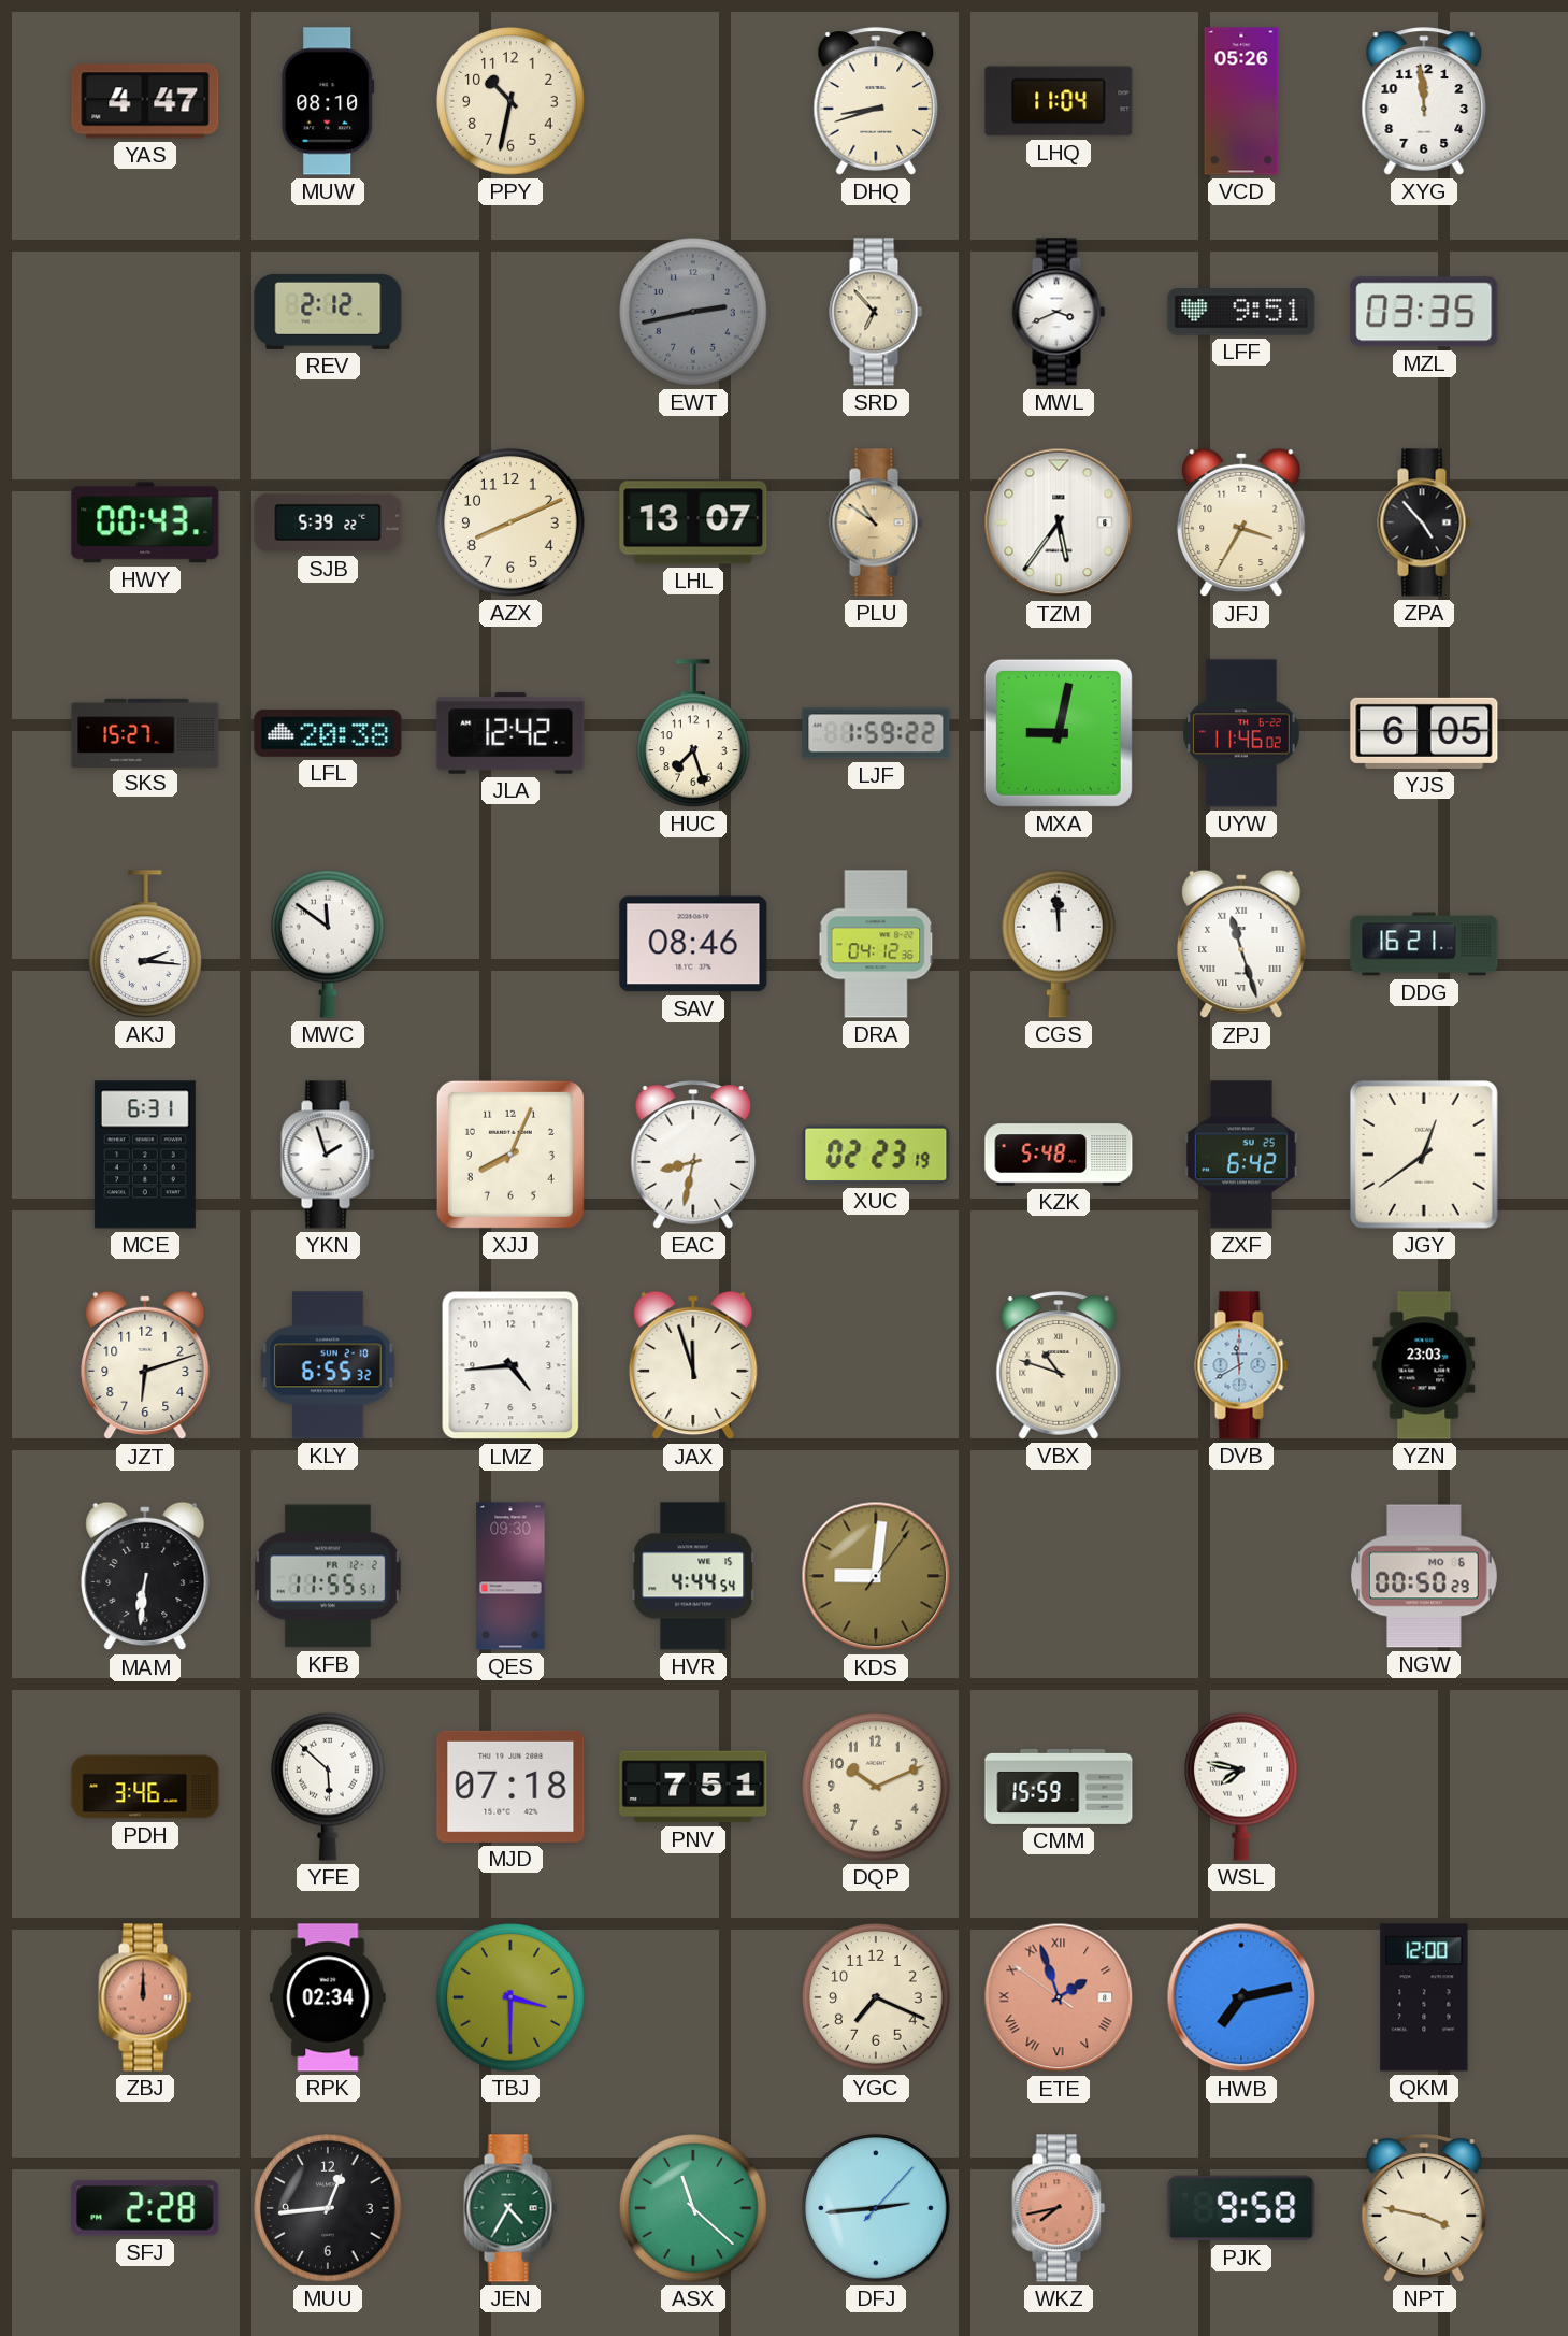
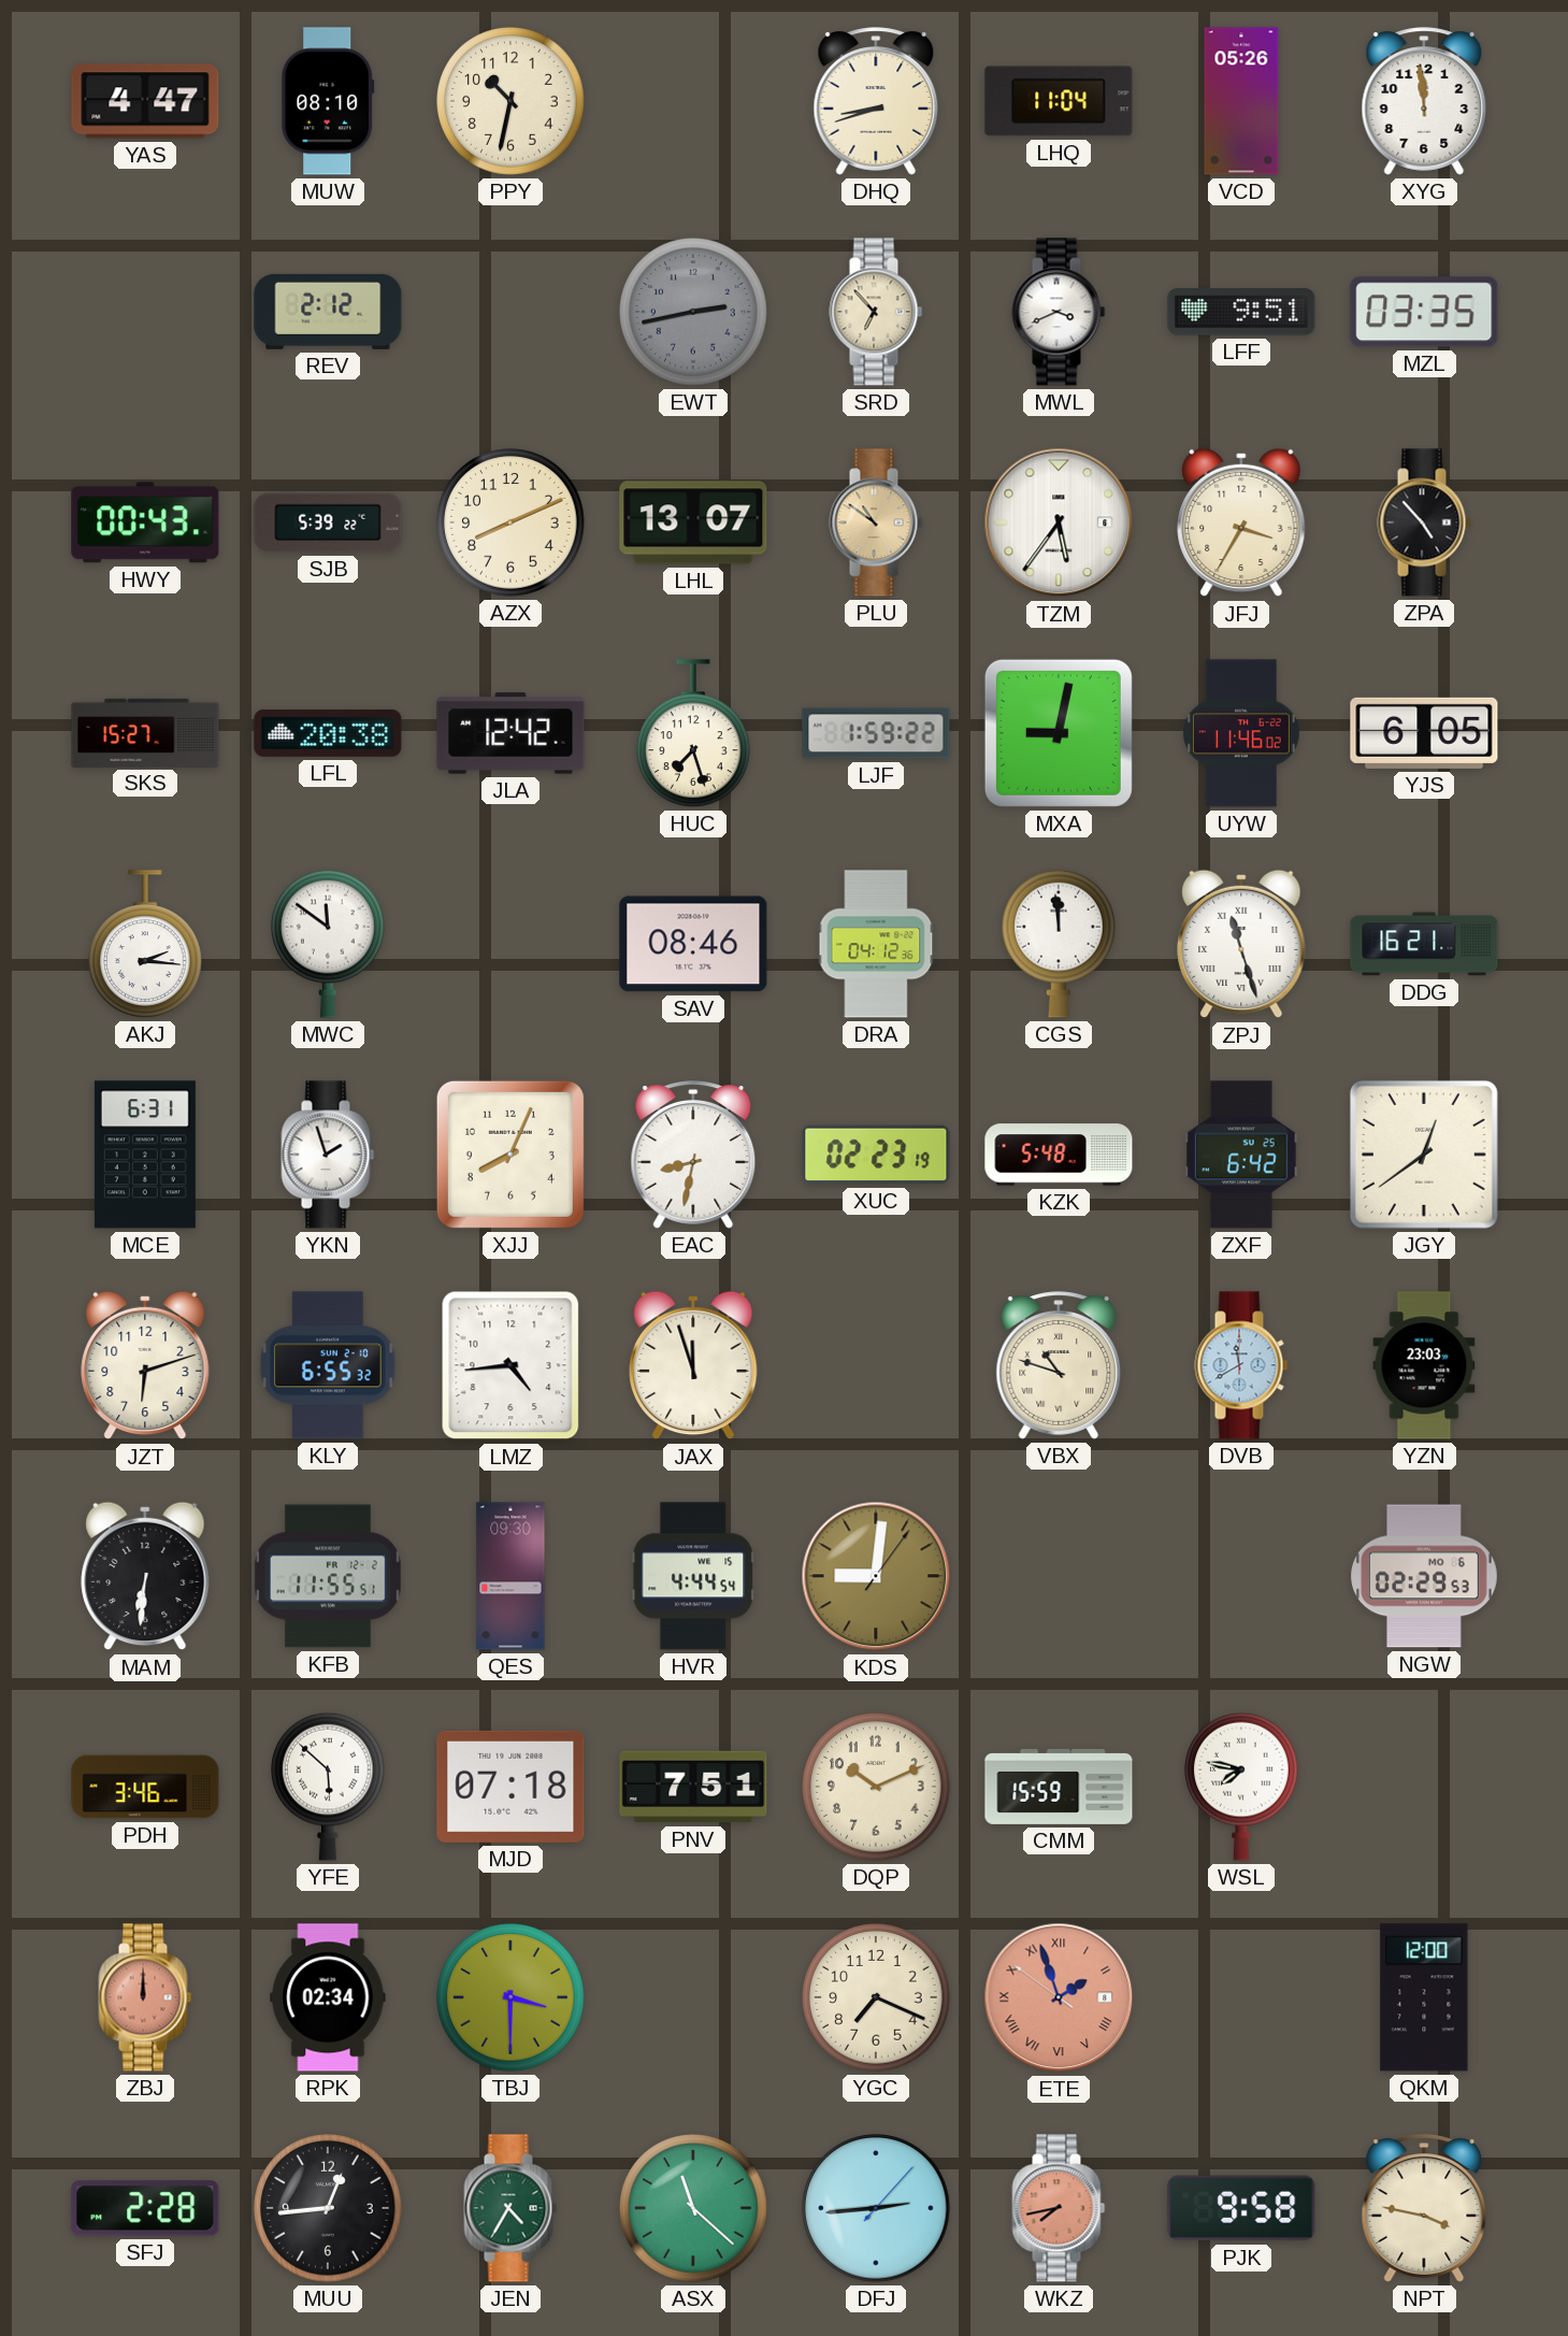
NGW: 00:50 -> 02:29
HWB: 7:13 -> none
